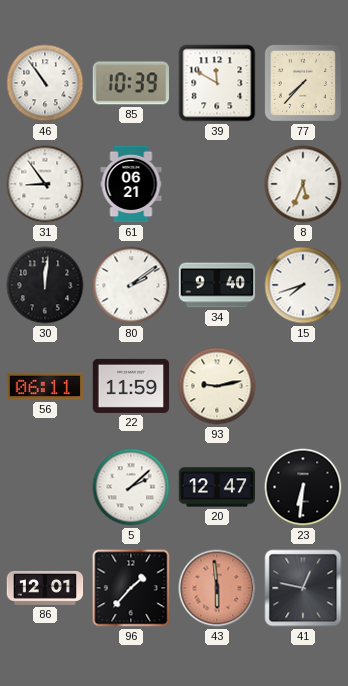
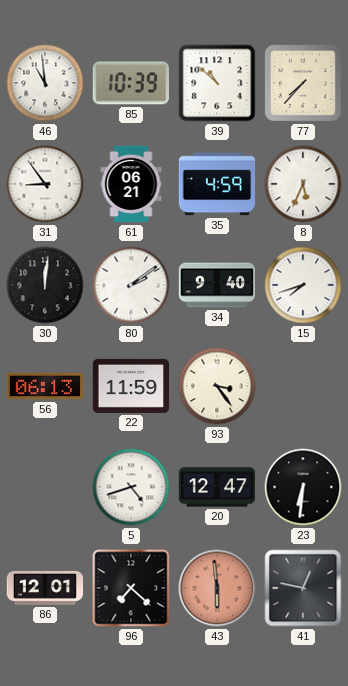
46: 10:54 -> 10:59
39: 11:50 -> 10:52
35: none -> 4:59
56: 06:11 -> 06:13
93: 9:13 -> 3:24
5: 2:08 -> 4:42
96: 1:37 -> 7:22
